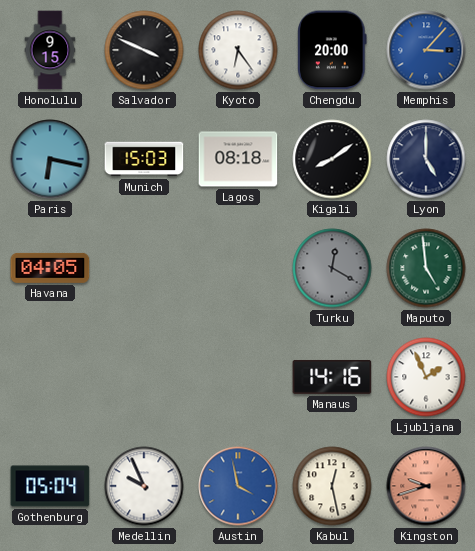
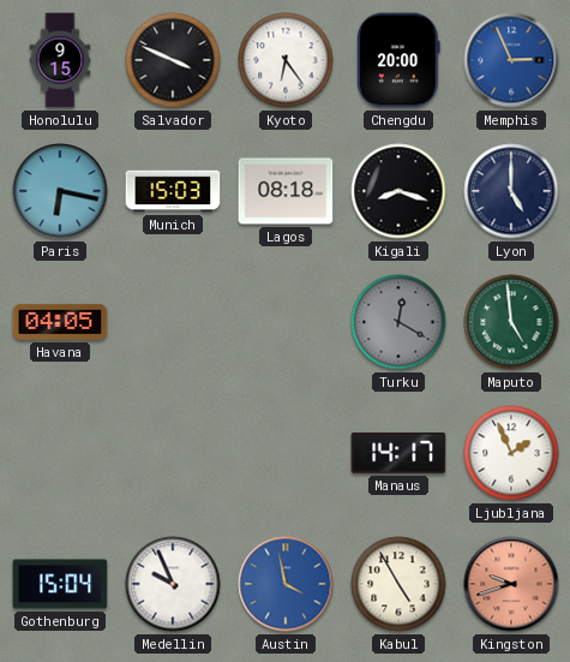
Memphis: 3:07 -> 2:56
Kigali: 8:09 -> 8:18
Manaus: 14:16 -> 14:17
Gothenburg: 05:04 -> 15:04
Kabul: 12:28 -> 4:55
